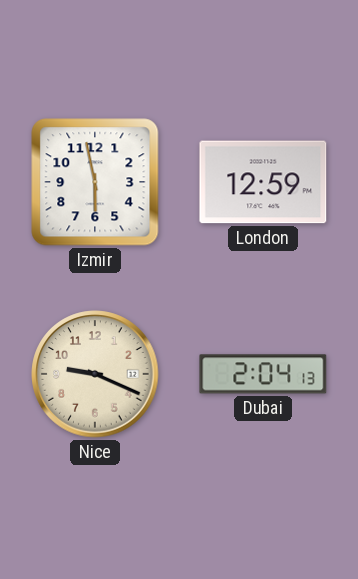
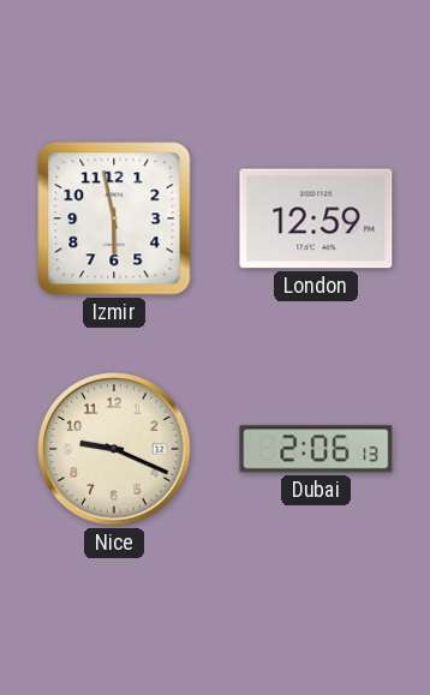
Dubai: 2:04 -> 2:06
